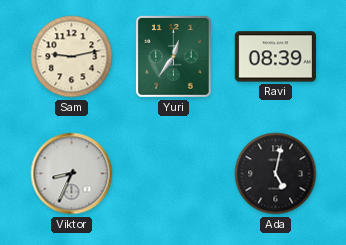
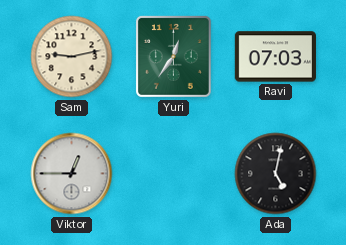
Ravi: 08:39 -> 07:03
Viktor: 8:34 -> 12:45
